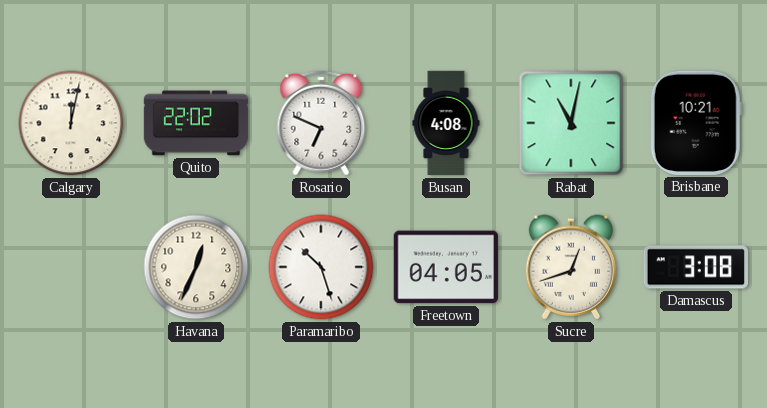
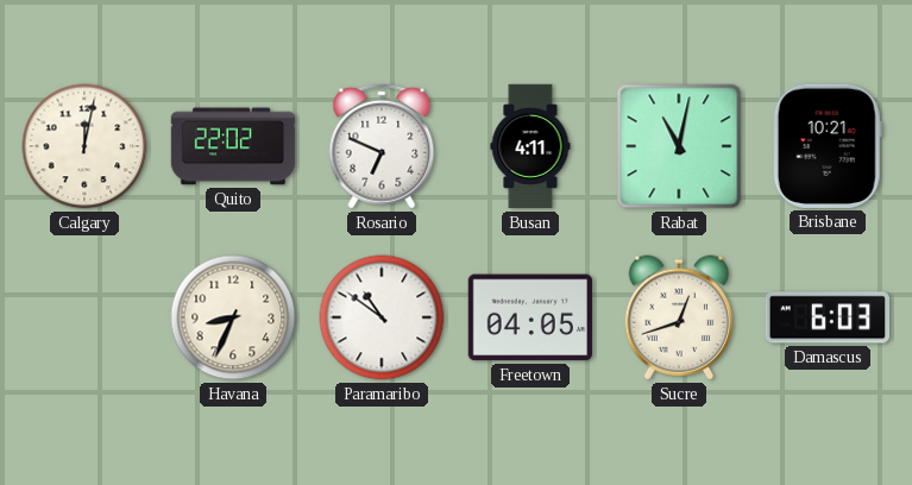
Busan: 4:08 -> 4:11
Havana: 12:34 -> 8:34
Paramaribo: 10:27 -> 10:51
Damascus: 3:08 -> 6:03
